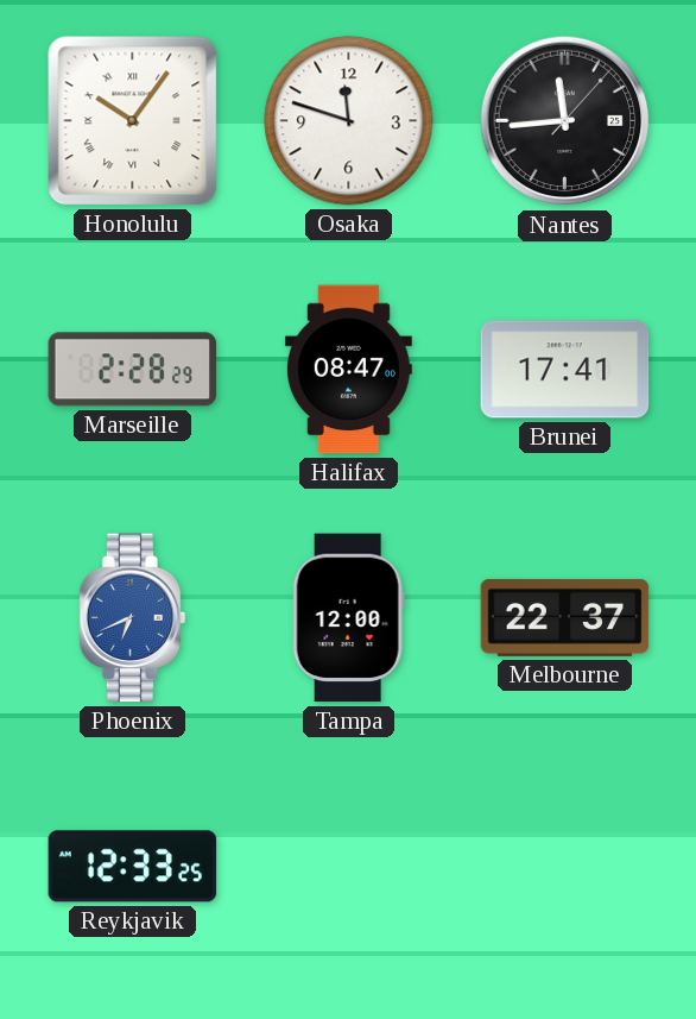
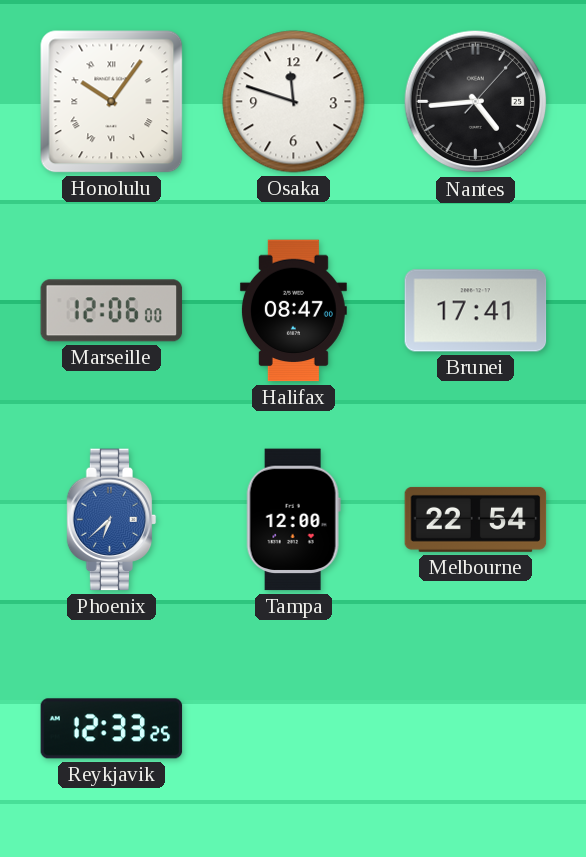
Nantes: 11:44 -> 4:44
Marseille: 2:28 -> 12:06
Phoenix: 6:41 -> 6:38
Melbourne: 22:37 -> 22:54
